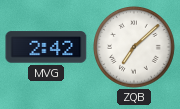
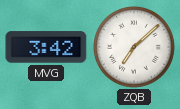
MVG: 2:42 -> 3:42
